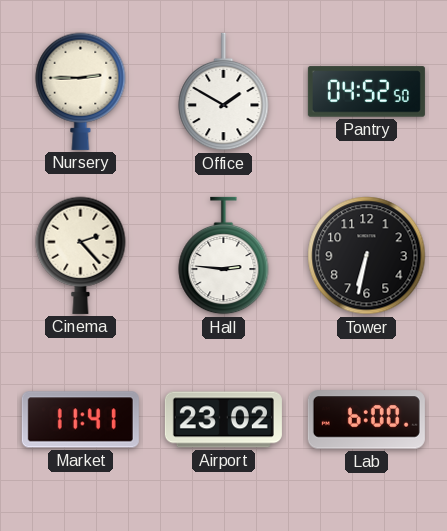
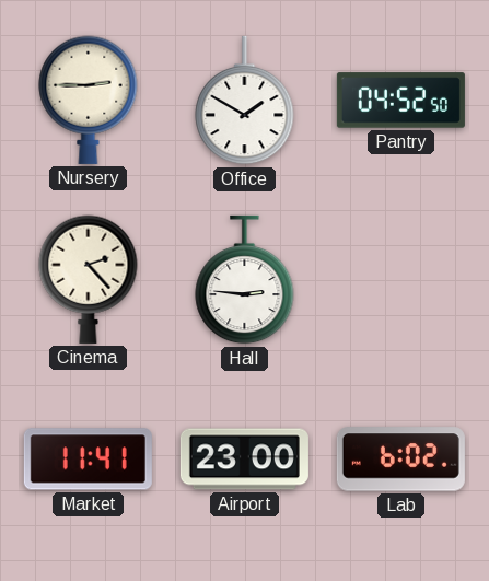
Tower: 6:32 -> none
Airport: 23:02 -> 23:00
Lab: 6:00 -> 6:02
